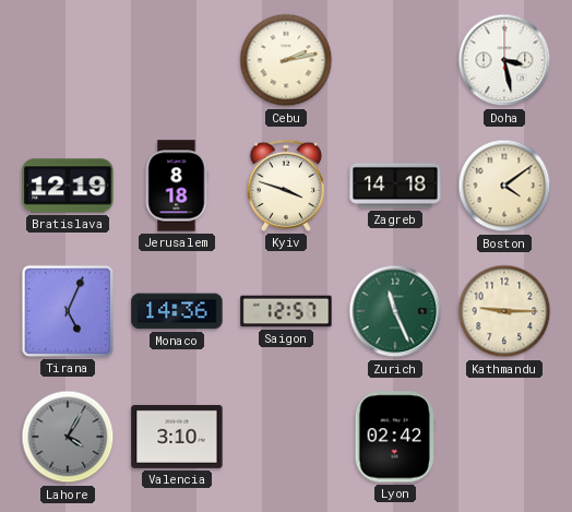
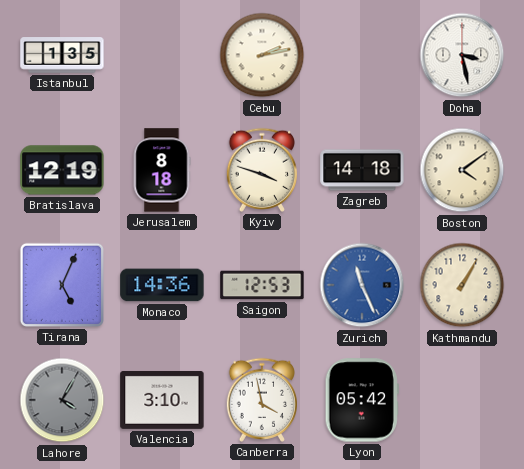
Istanbul: none -> 1:35
Saigon: 12:57 -> 12:53
Zurich dial: green -> blue
Kathmandu: 9:15 -> 1:05
Canberra: none -> 3:58
Lyon: 02:42 -> 05:42
